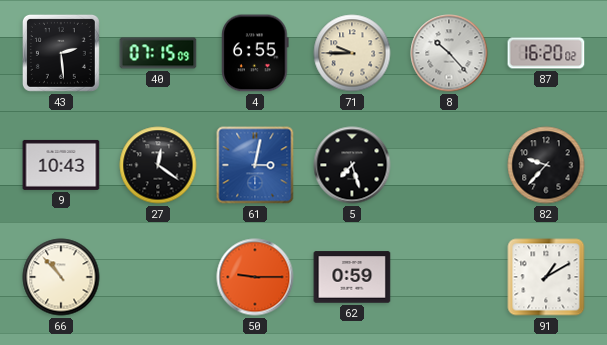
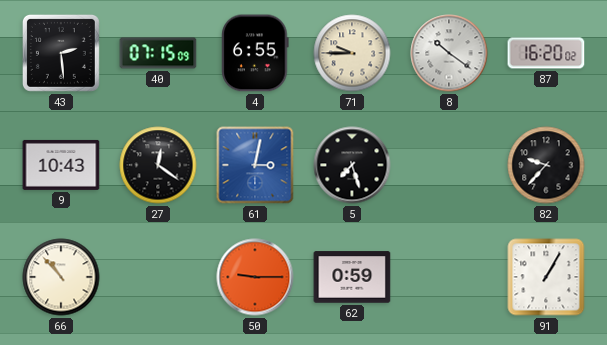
8: 10:23 -> 10:21
91: 1:10 -> 1:05
